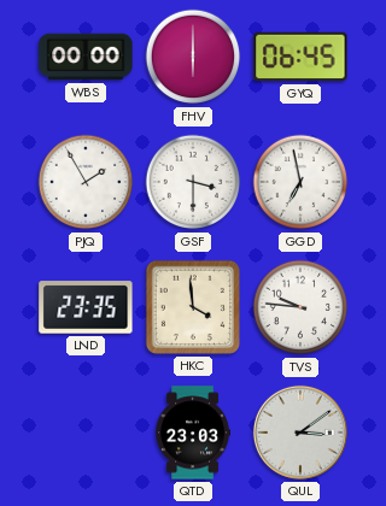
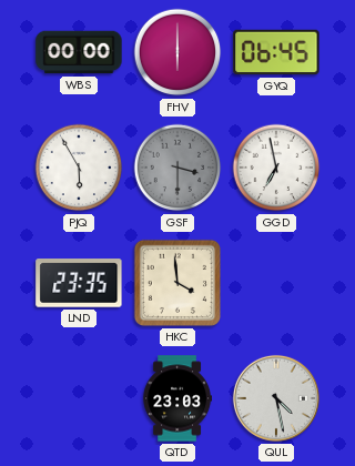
PJQ: 1:55 -> 5:55
GSF dial: white -> grey
TVS: 9:46 -> none
QUL: 3:09 -> 4:28
